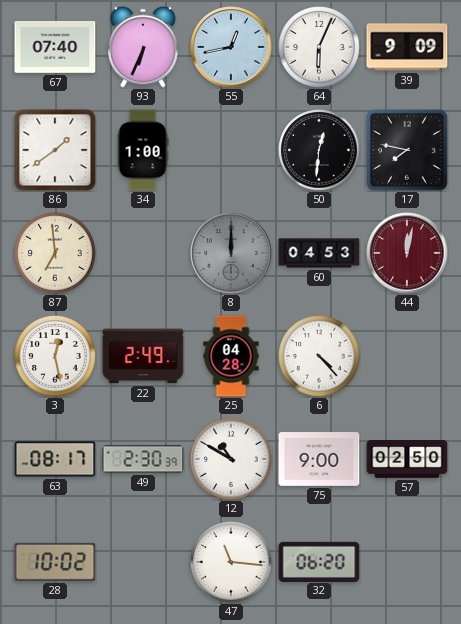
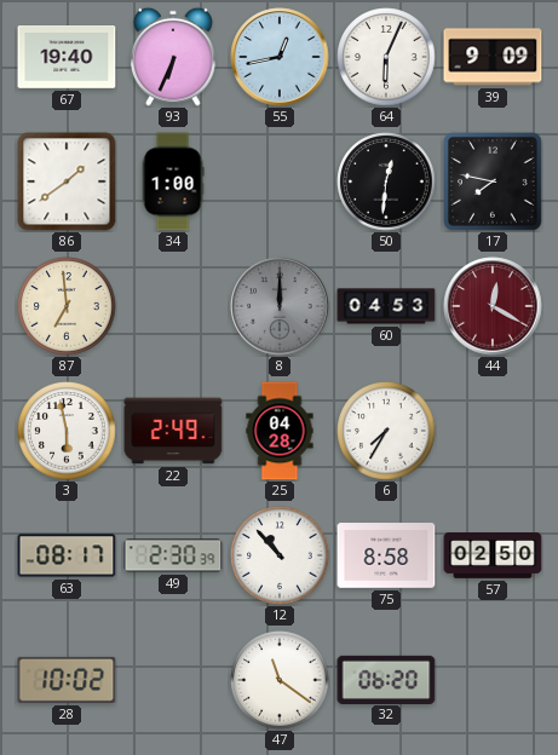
67: 07:40 -> 19:40
44: 12:02 -> 12:20
3: 12:28 -> 5:58
6: 4:23 -> 7:35
12: 10:50 -> 10:53
75: 9:00 -> 8:58
47: 11:16 -> 11:21
